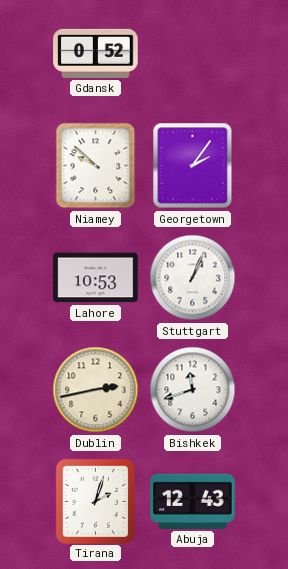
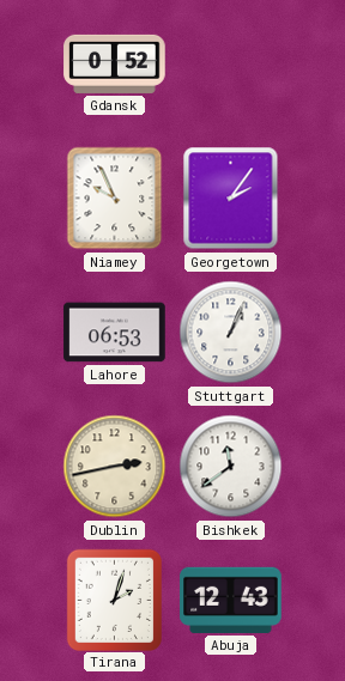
Niamey: 9:52 -> 9:56
Lahore: 10:53 -> 06:53
Bishkek: 11:42 -> 11:39
